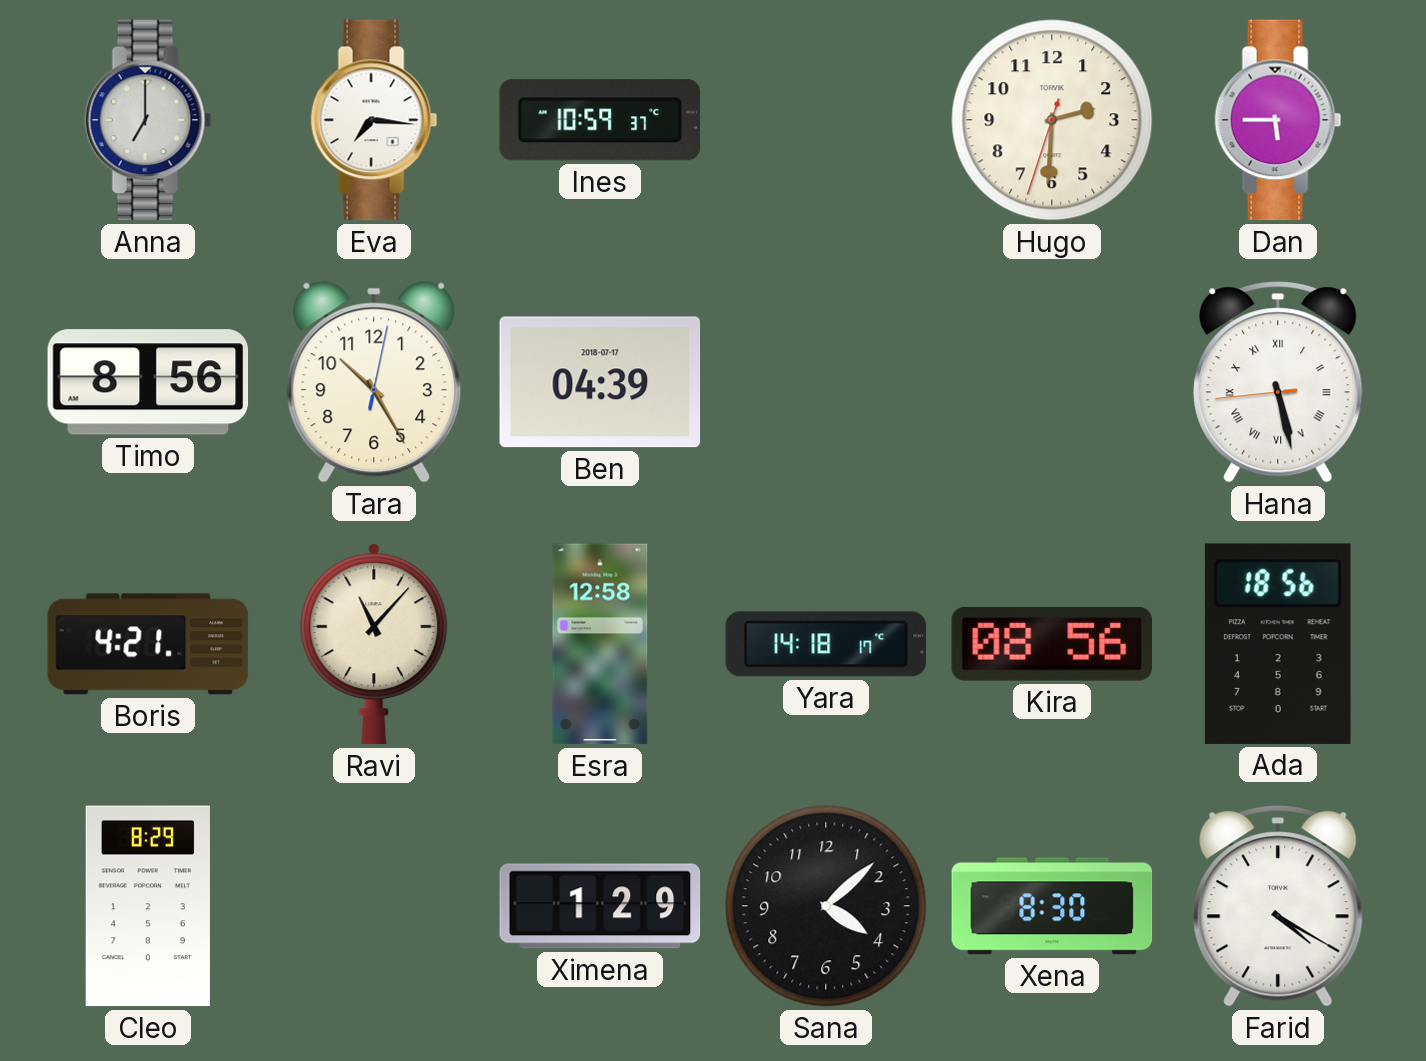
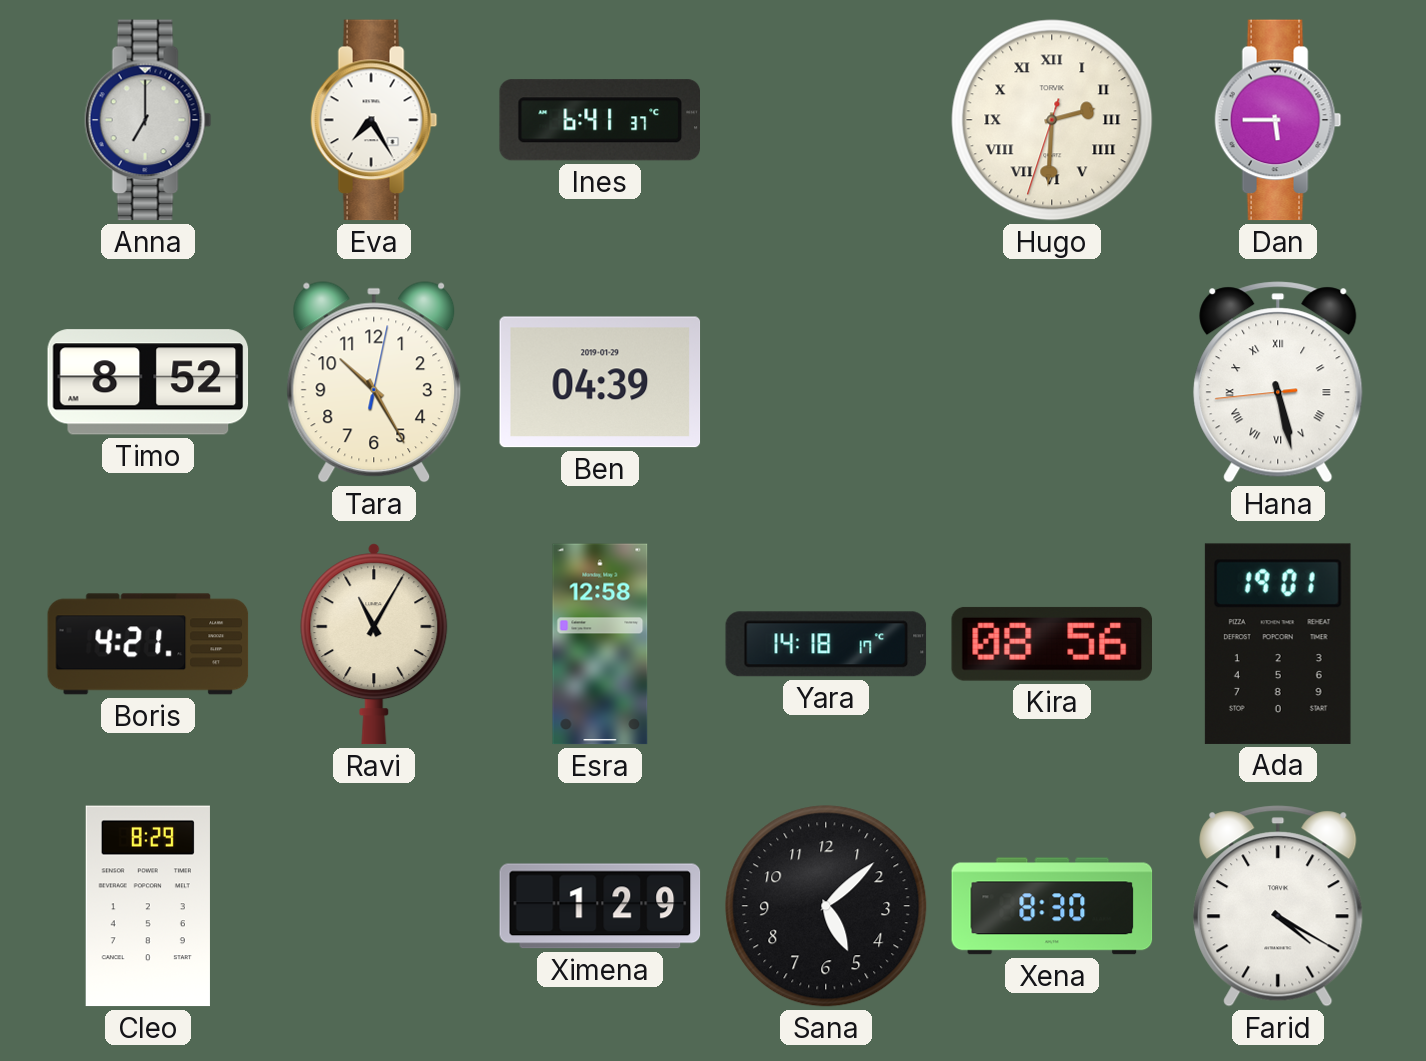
Eva: 7:16 -> 7:25
Ines: 10:59 -> 6:41
Hugo numerals: Arabic -> Roman
Timo: 8:56 -> 8:52
Ben date: 2018-07-17 -> 2019-01-29
Ravi: 11:07 -> 11:05
Ada: 18:56 -> 19:01
Sana: 4:08 -> 5:08
